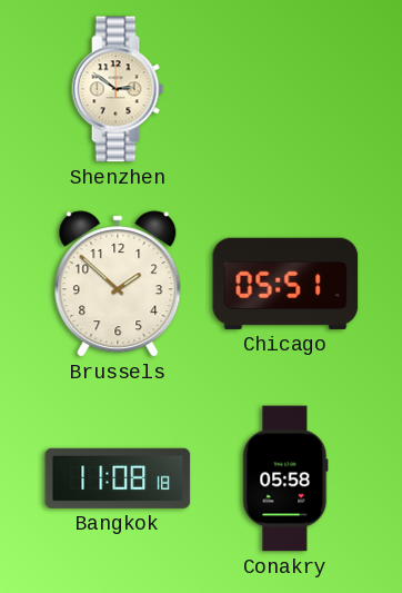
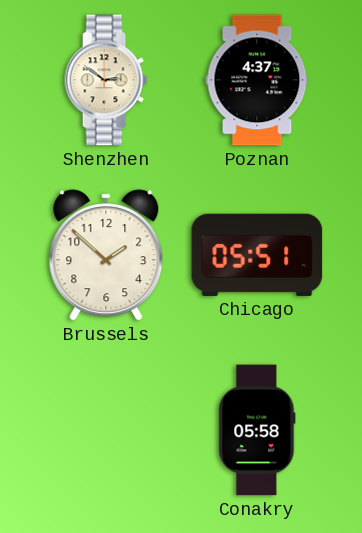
Poznan: none -> 4:37
Bangkok: 11:08 -> none
